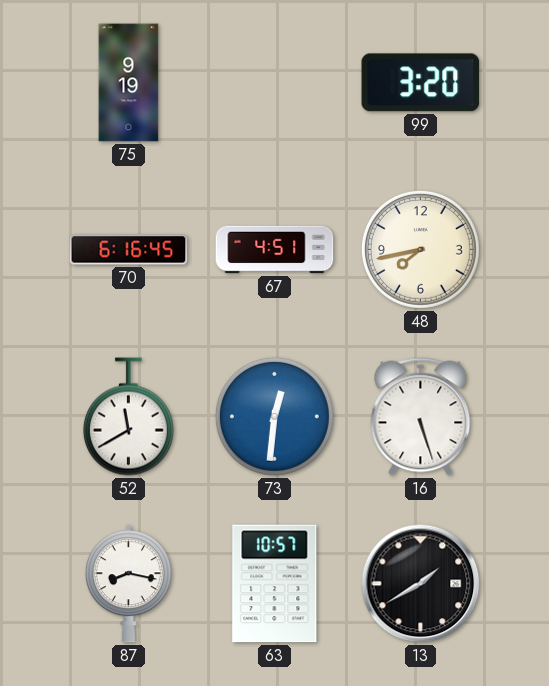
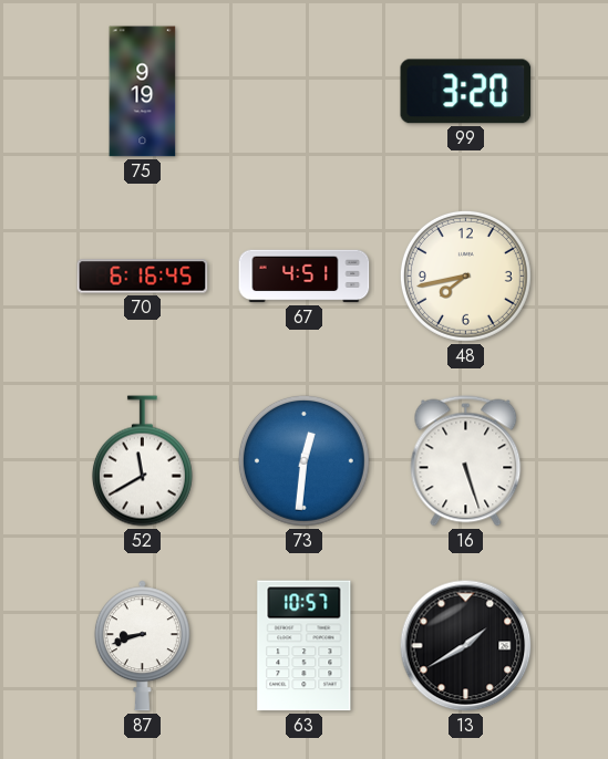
87: 8:17 -> 8:42
